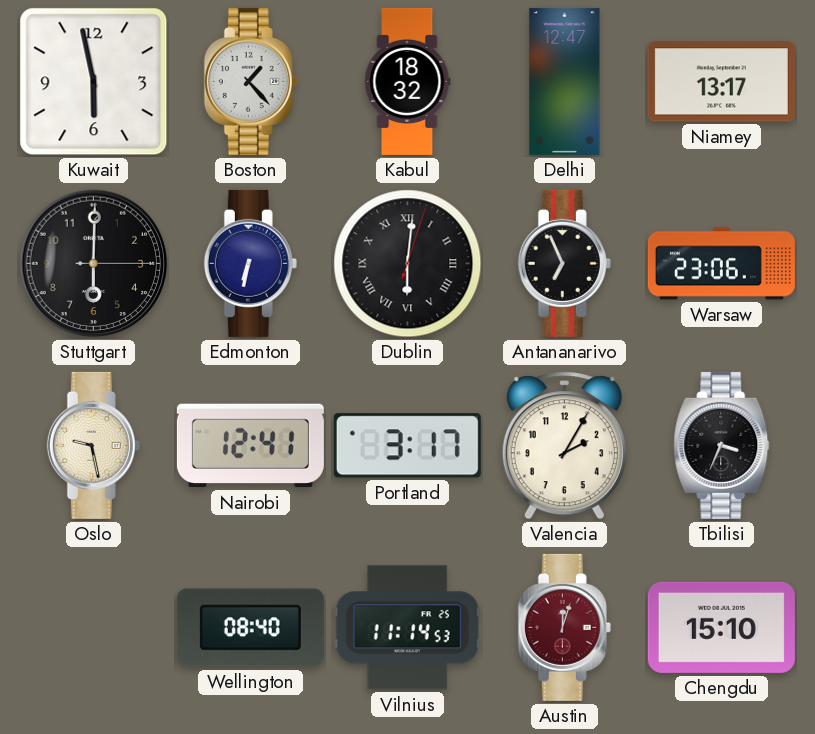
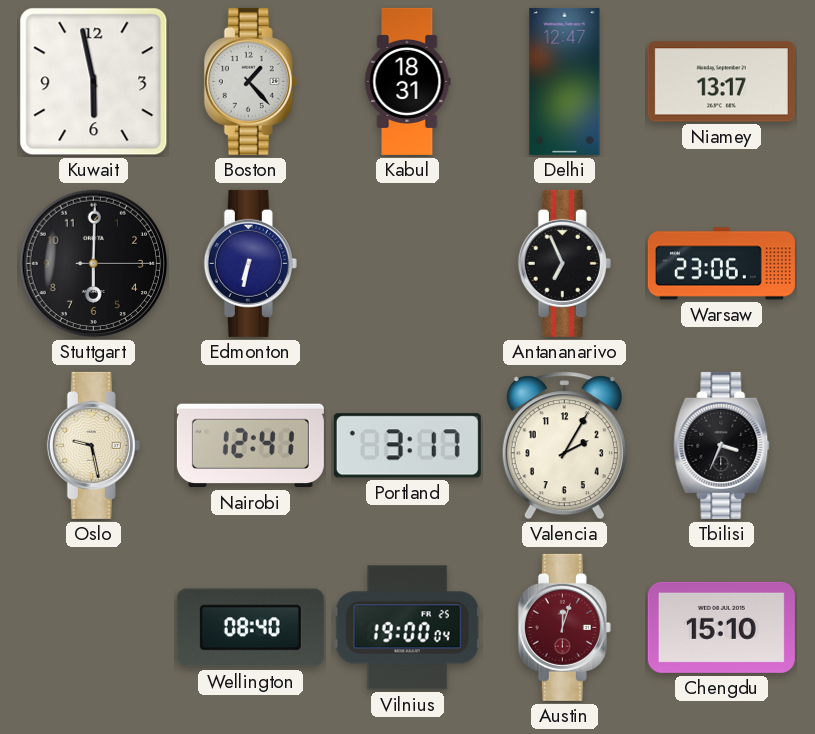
Kabul: 18:32 -> 18:31
Dublin: 6:01 -> none
Vilnius: 11:14 -> 19:00
